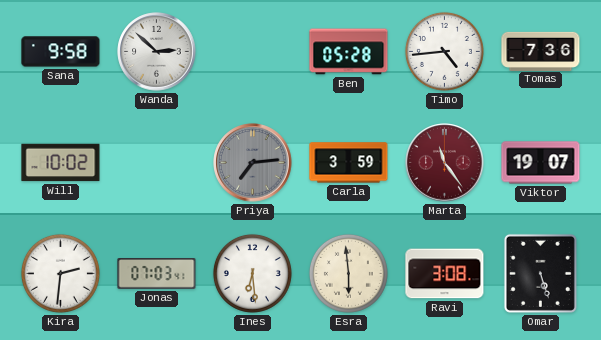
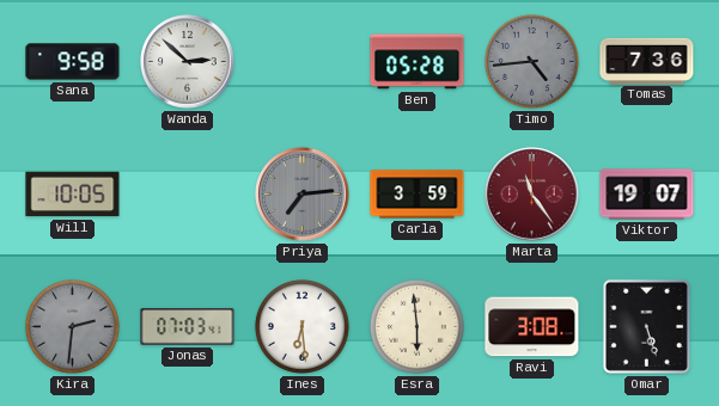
Timo dial: white -> grey
Will: 10:02 -> 10:05
Kira dial: white -> grey
